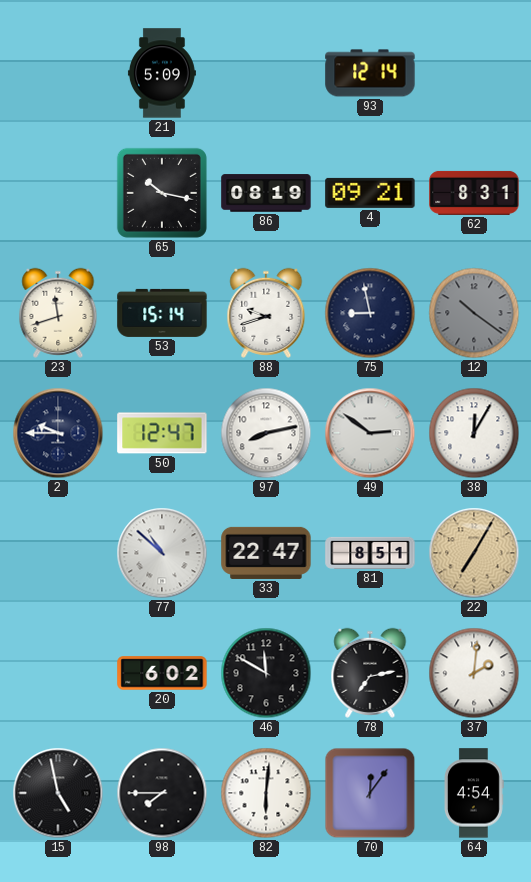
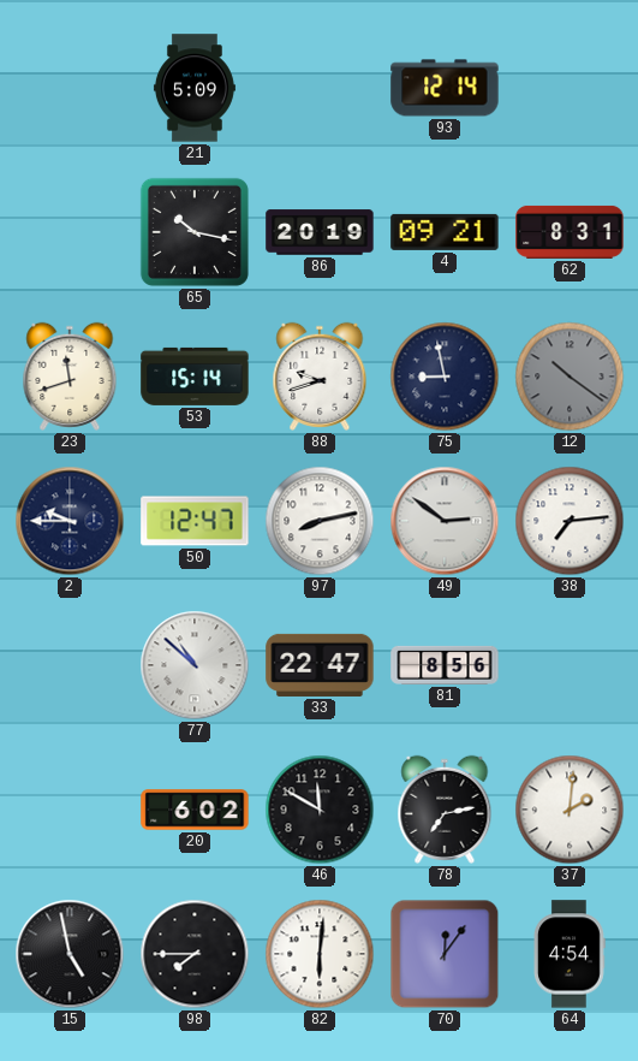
86: 08:19 -> 20:19
38: 12:05 -> 7:14
81: 8:51 -> 8:56
22: 7:05 -> none
